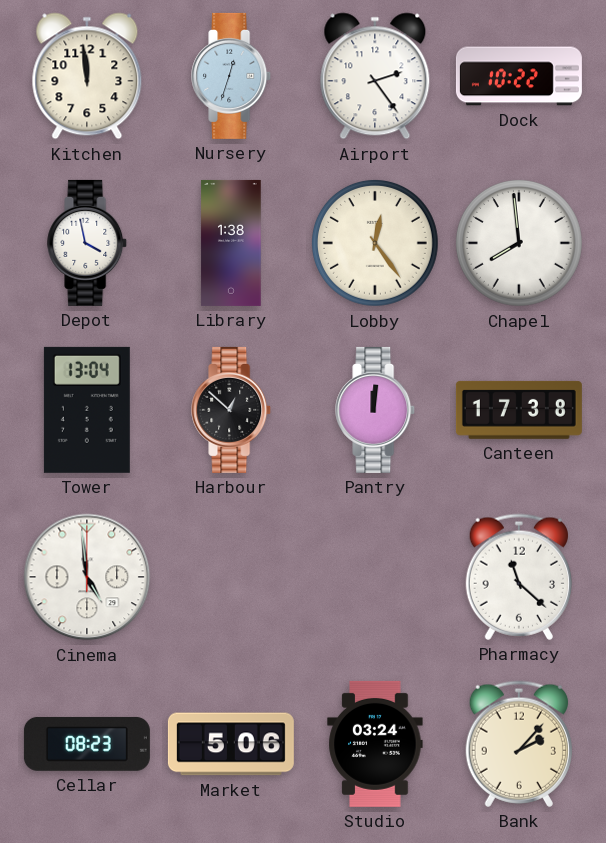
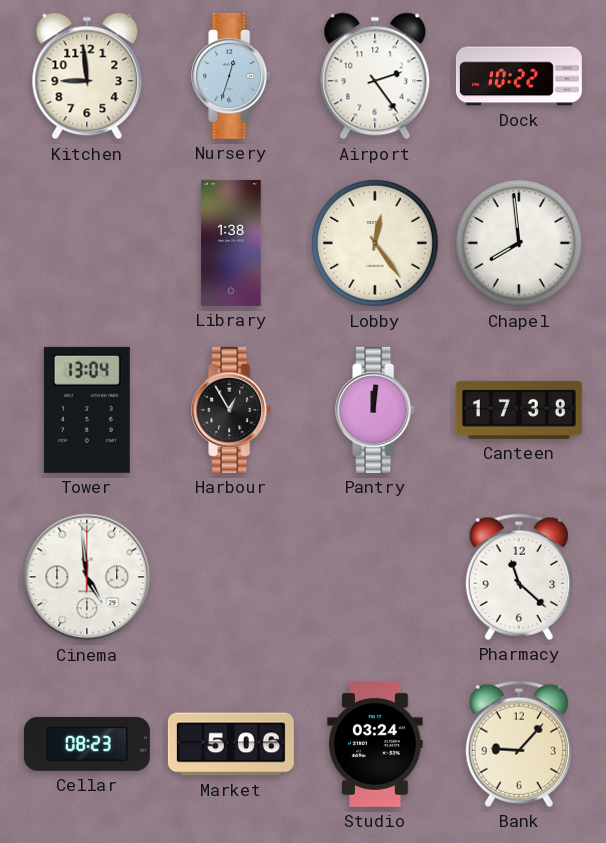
Kitchen: 11:59 -> 8:59
Depot: 3:58 -> none
Harbour: 12:52 -> 12:55
Bank: 2:07 -> 9:07
